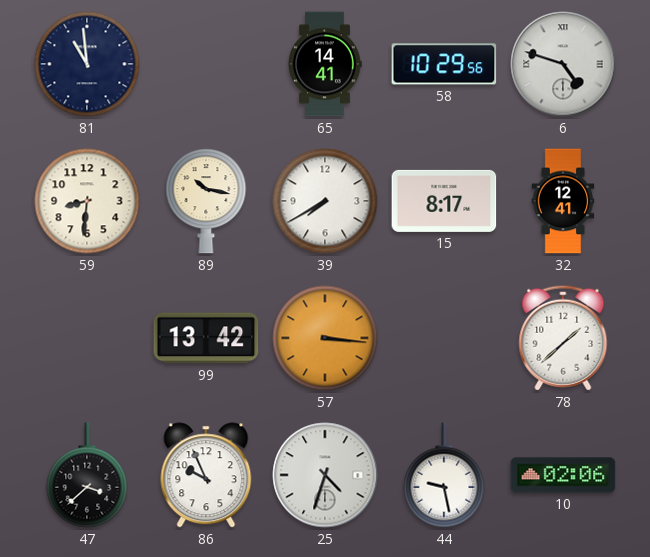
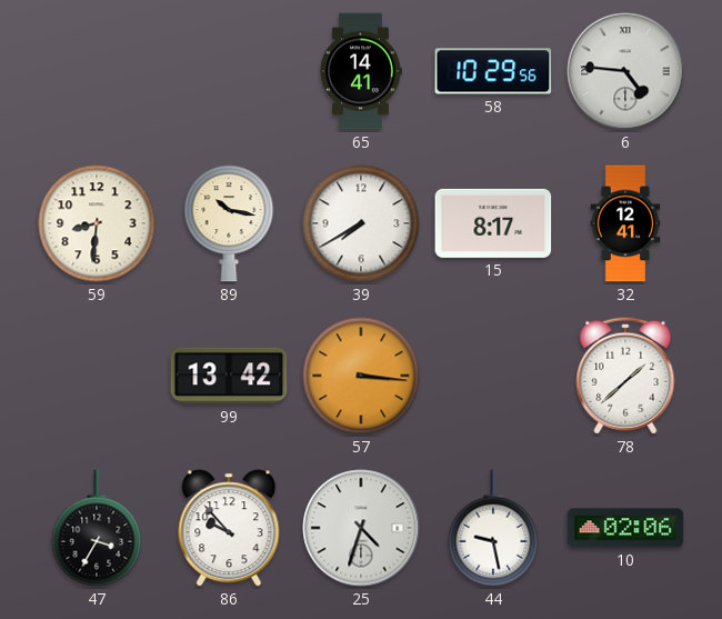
81: 10:59 -> none
6: 4:48 -> 4:46
47: 3:38 -> 3:35
86: 9:56 -> 9:53
